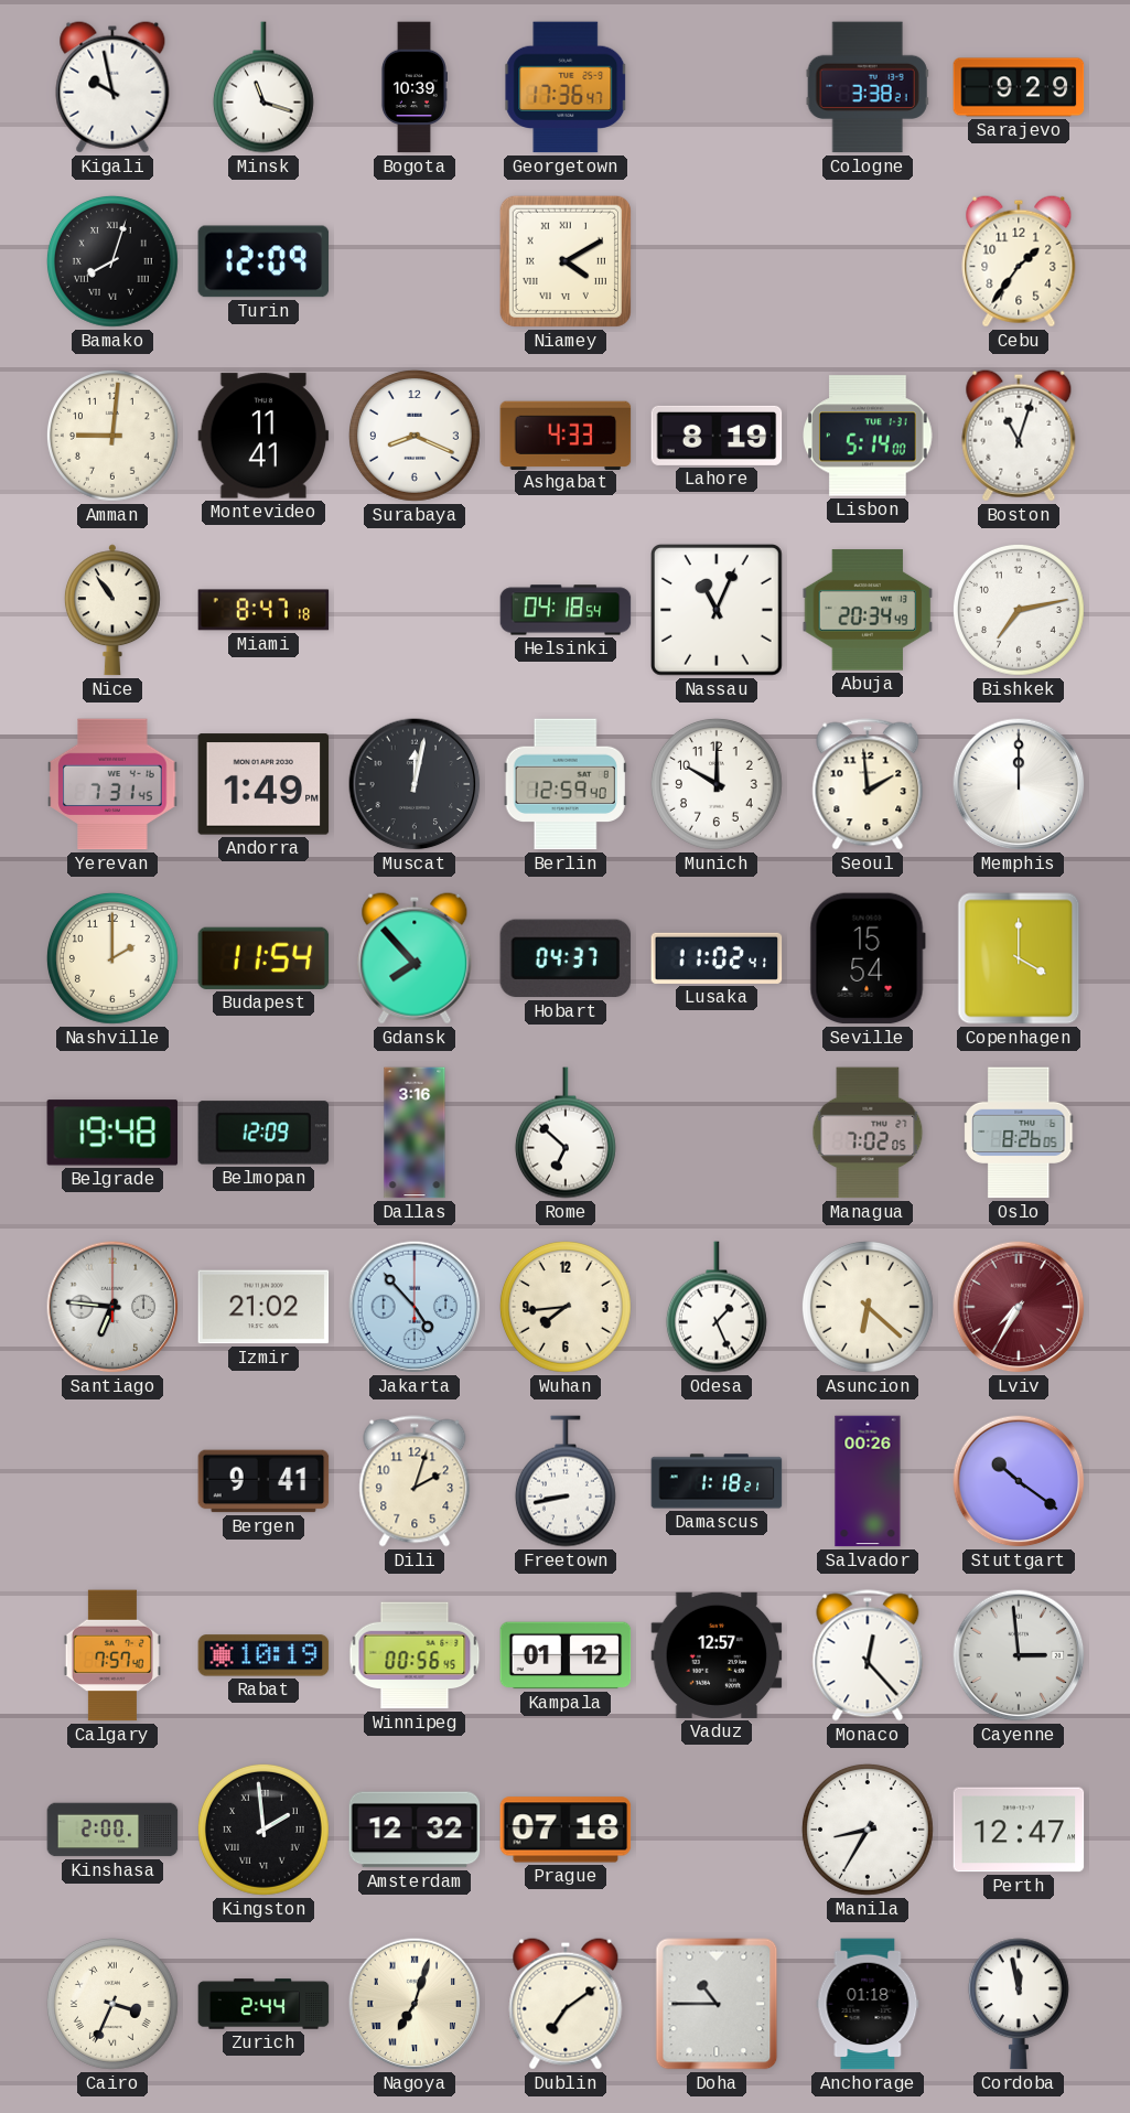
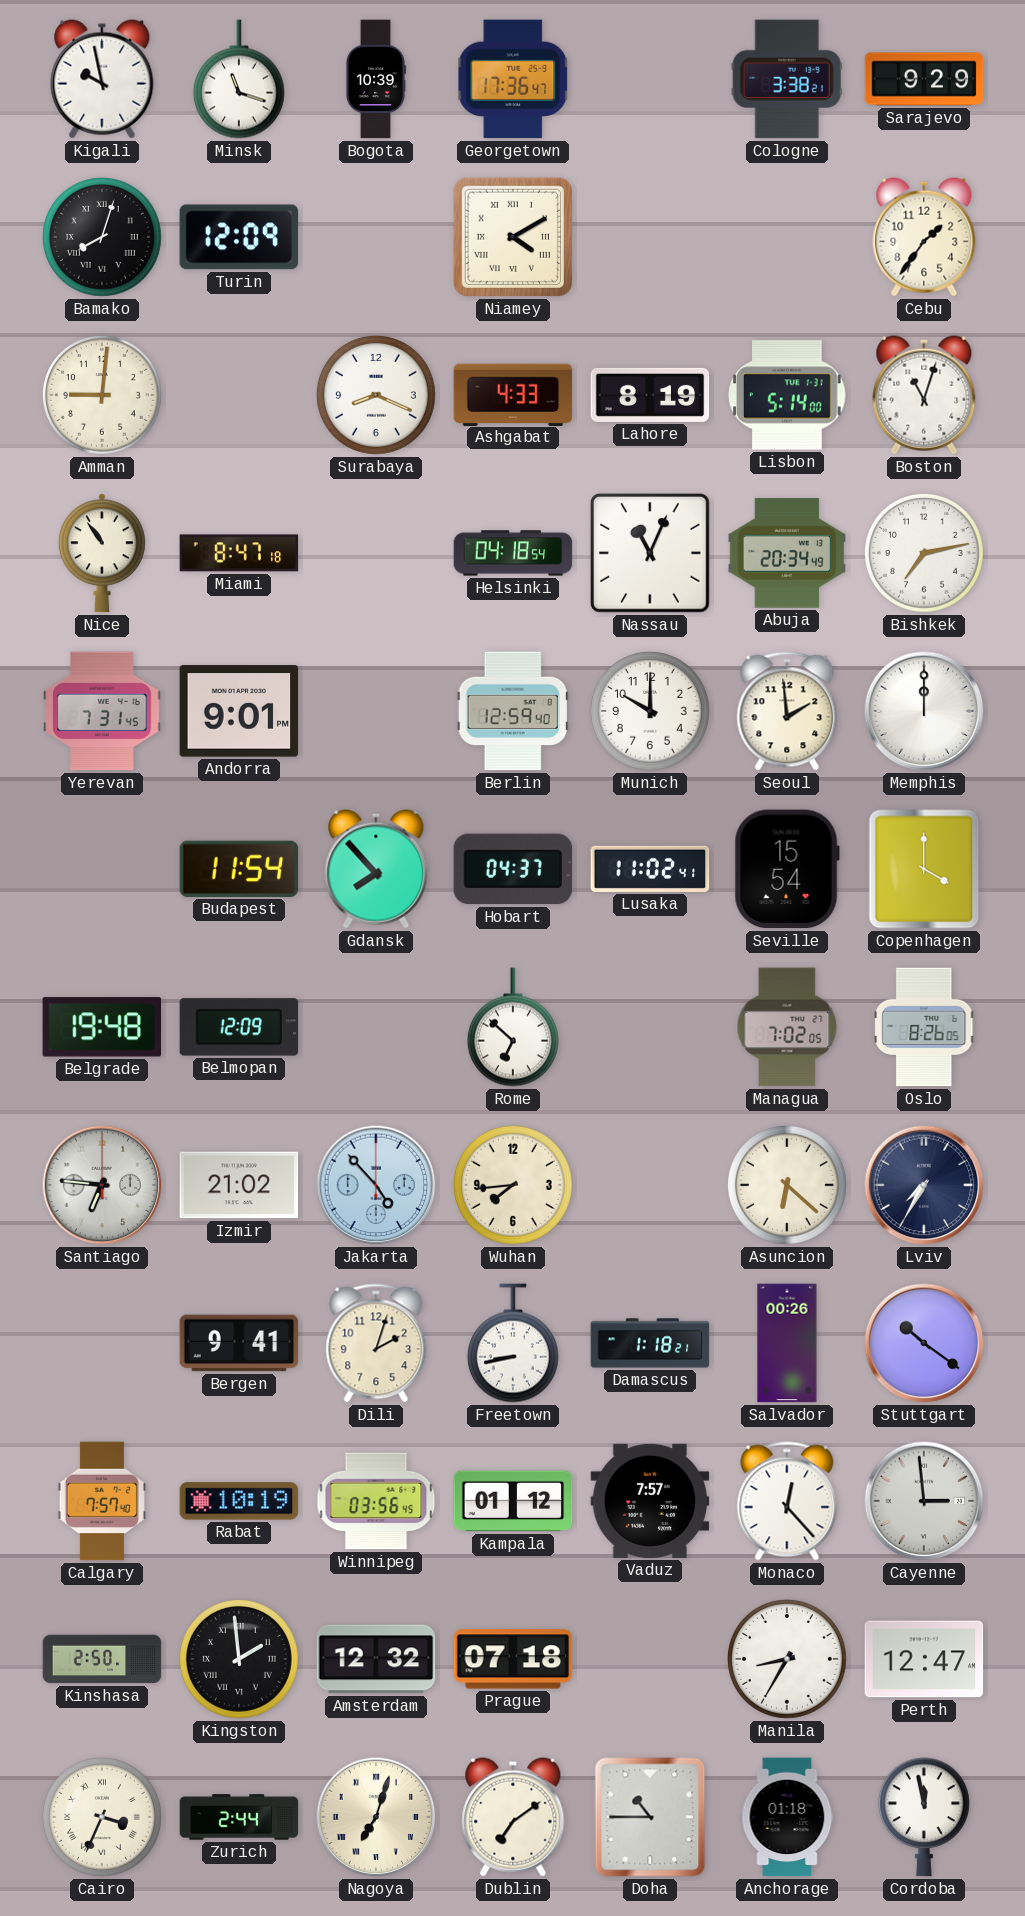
Montevideo: 11:41 -> none
Andorra: 1:49 -> 9:01
Muscat: 12:02 -> none
Nashville: 2:00 -> none
Dallas: 3:16 -> none
Odesa: 1:26 -> none
Lviv dial: burgundy -> navy
Winnipeg: 00:56 -> 03:56
Vaduz: 12:57 -> 7:57
Kinshasa: 2:00 -> 2:50
